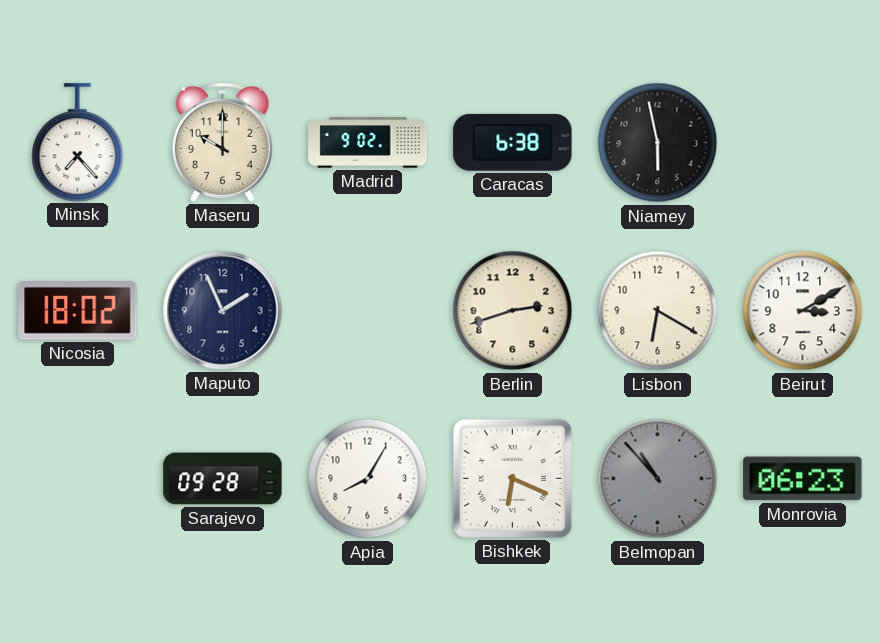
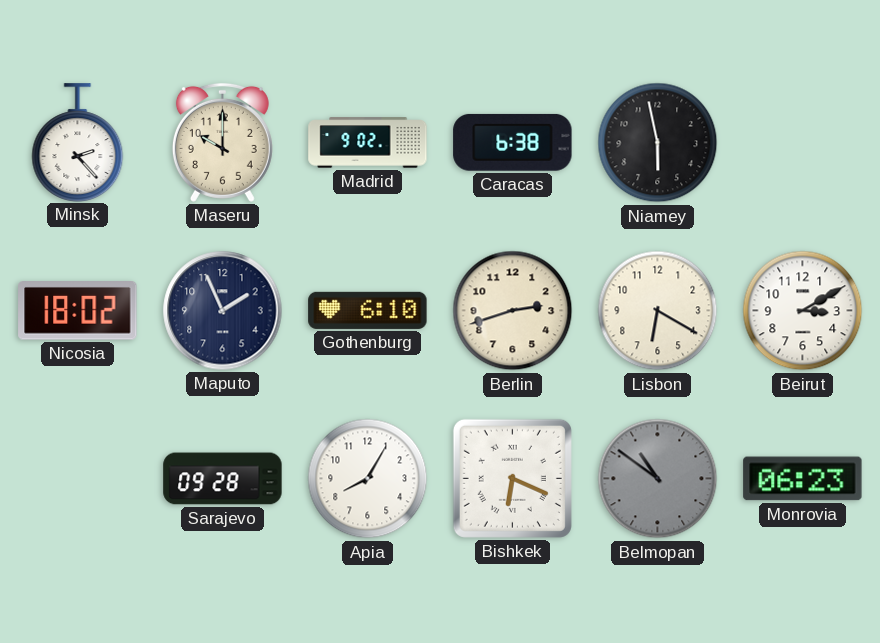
Minsk: 7:23 -> 2:23
Gothenburg: none -> 6:10
Belmopan: 10:53 -> 10:51
